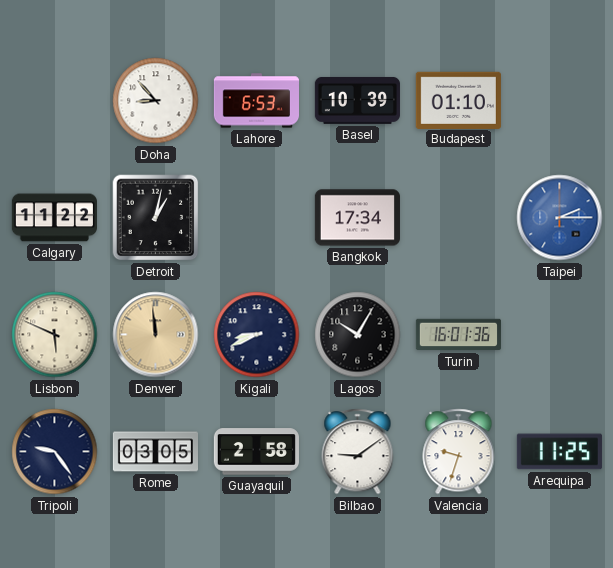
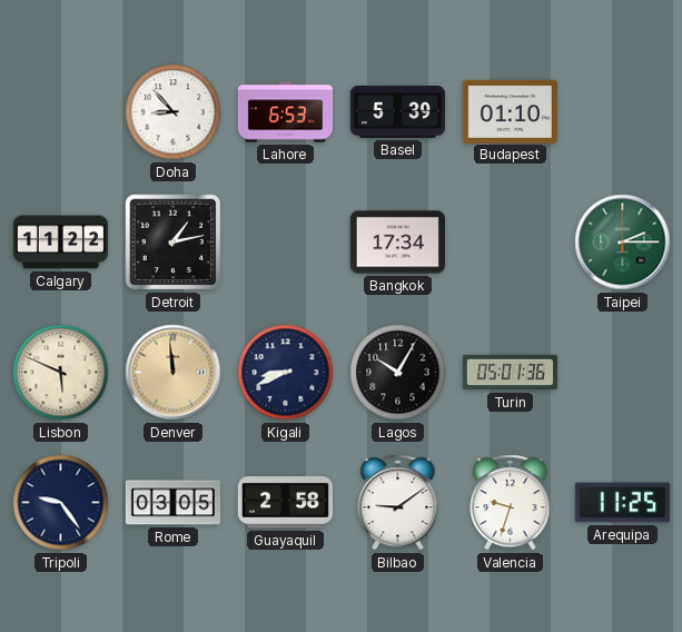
Basel: 10:39 -> 5:39
Detroit: 1:02 -> 1:13
Taipei dial: blue -> green
Turin: 16:01 -> 05:01
